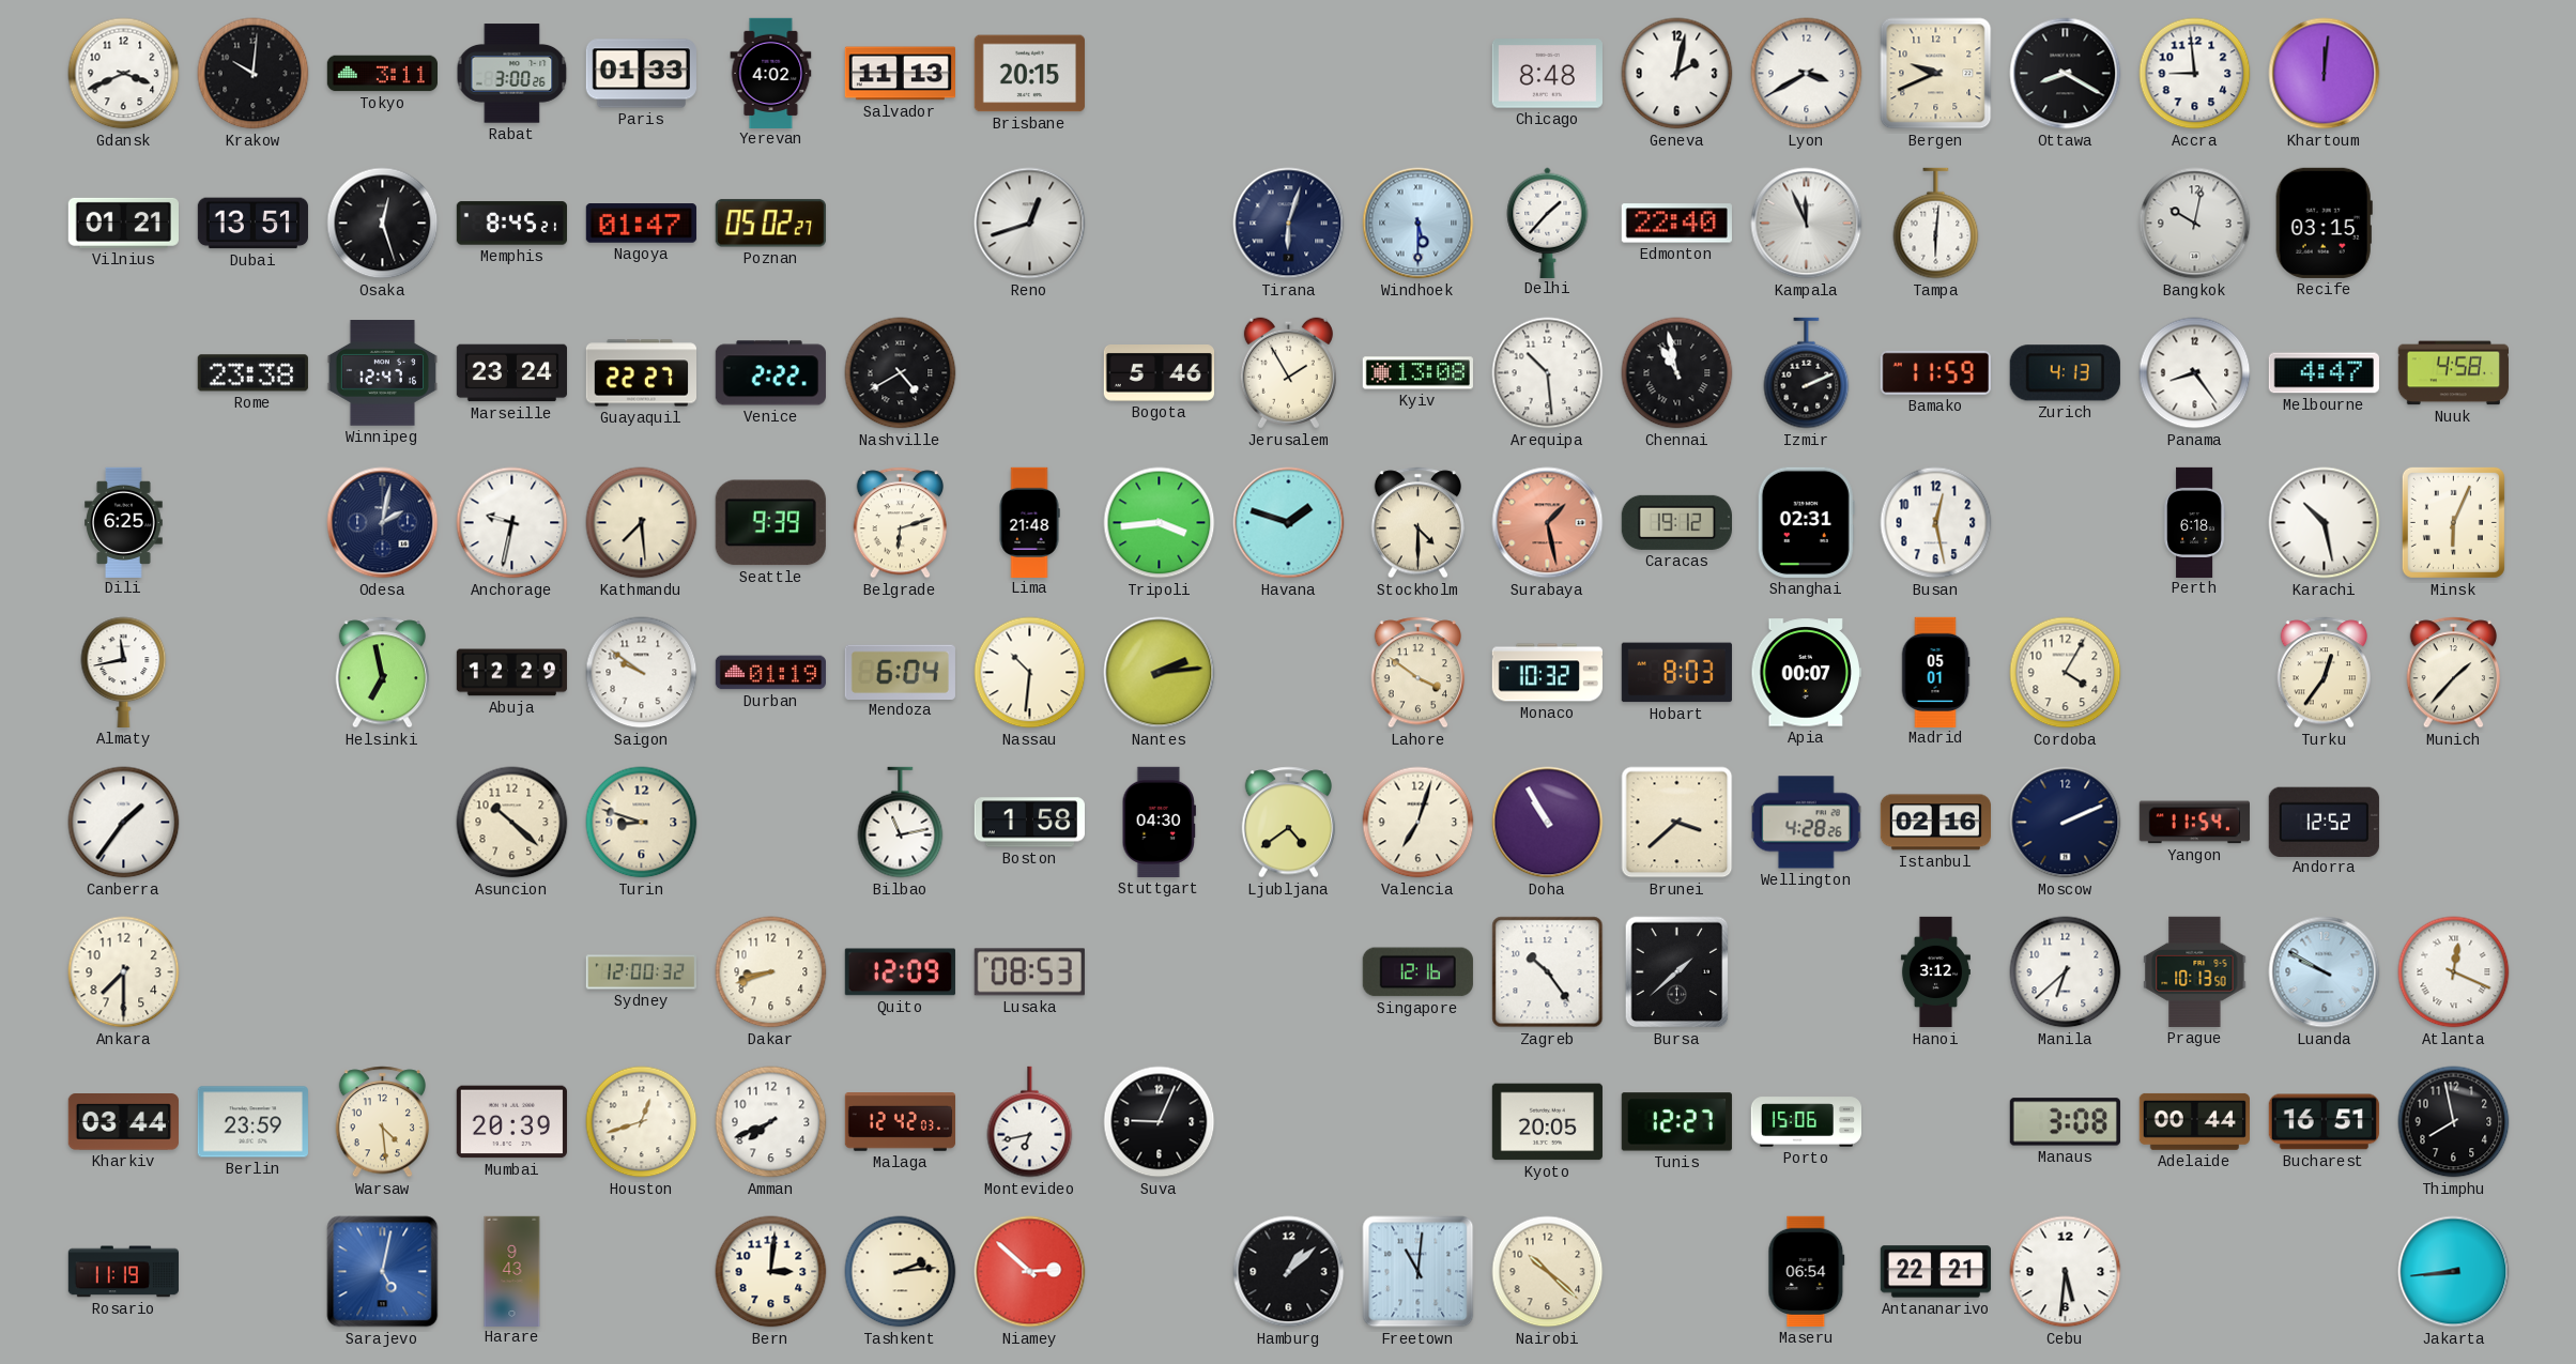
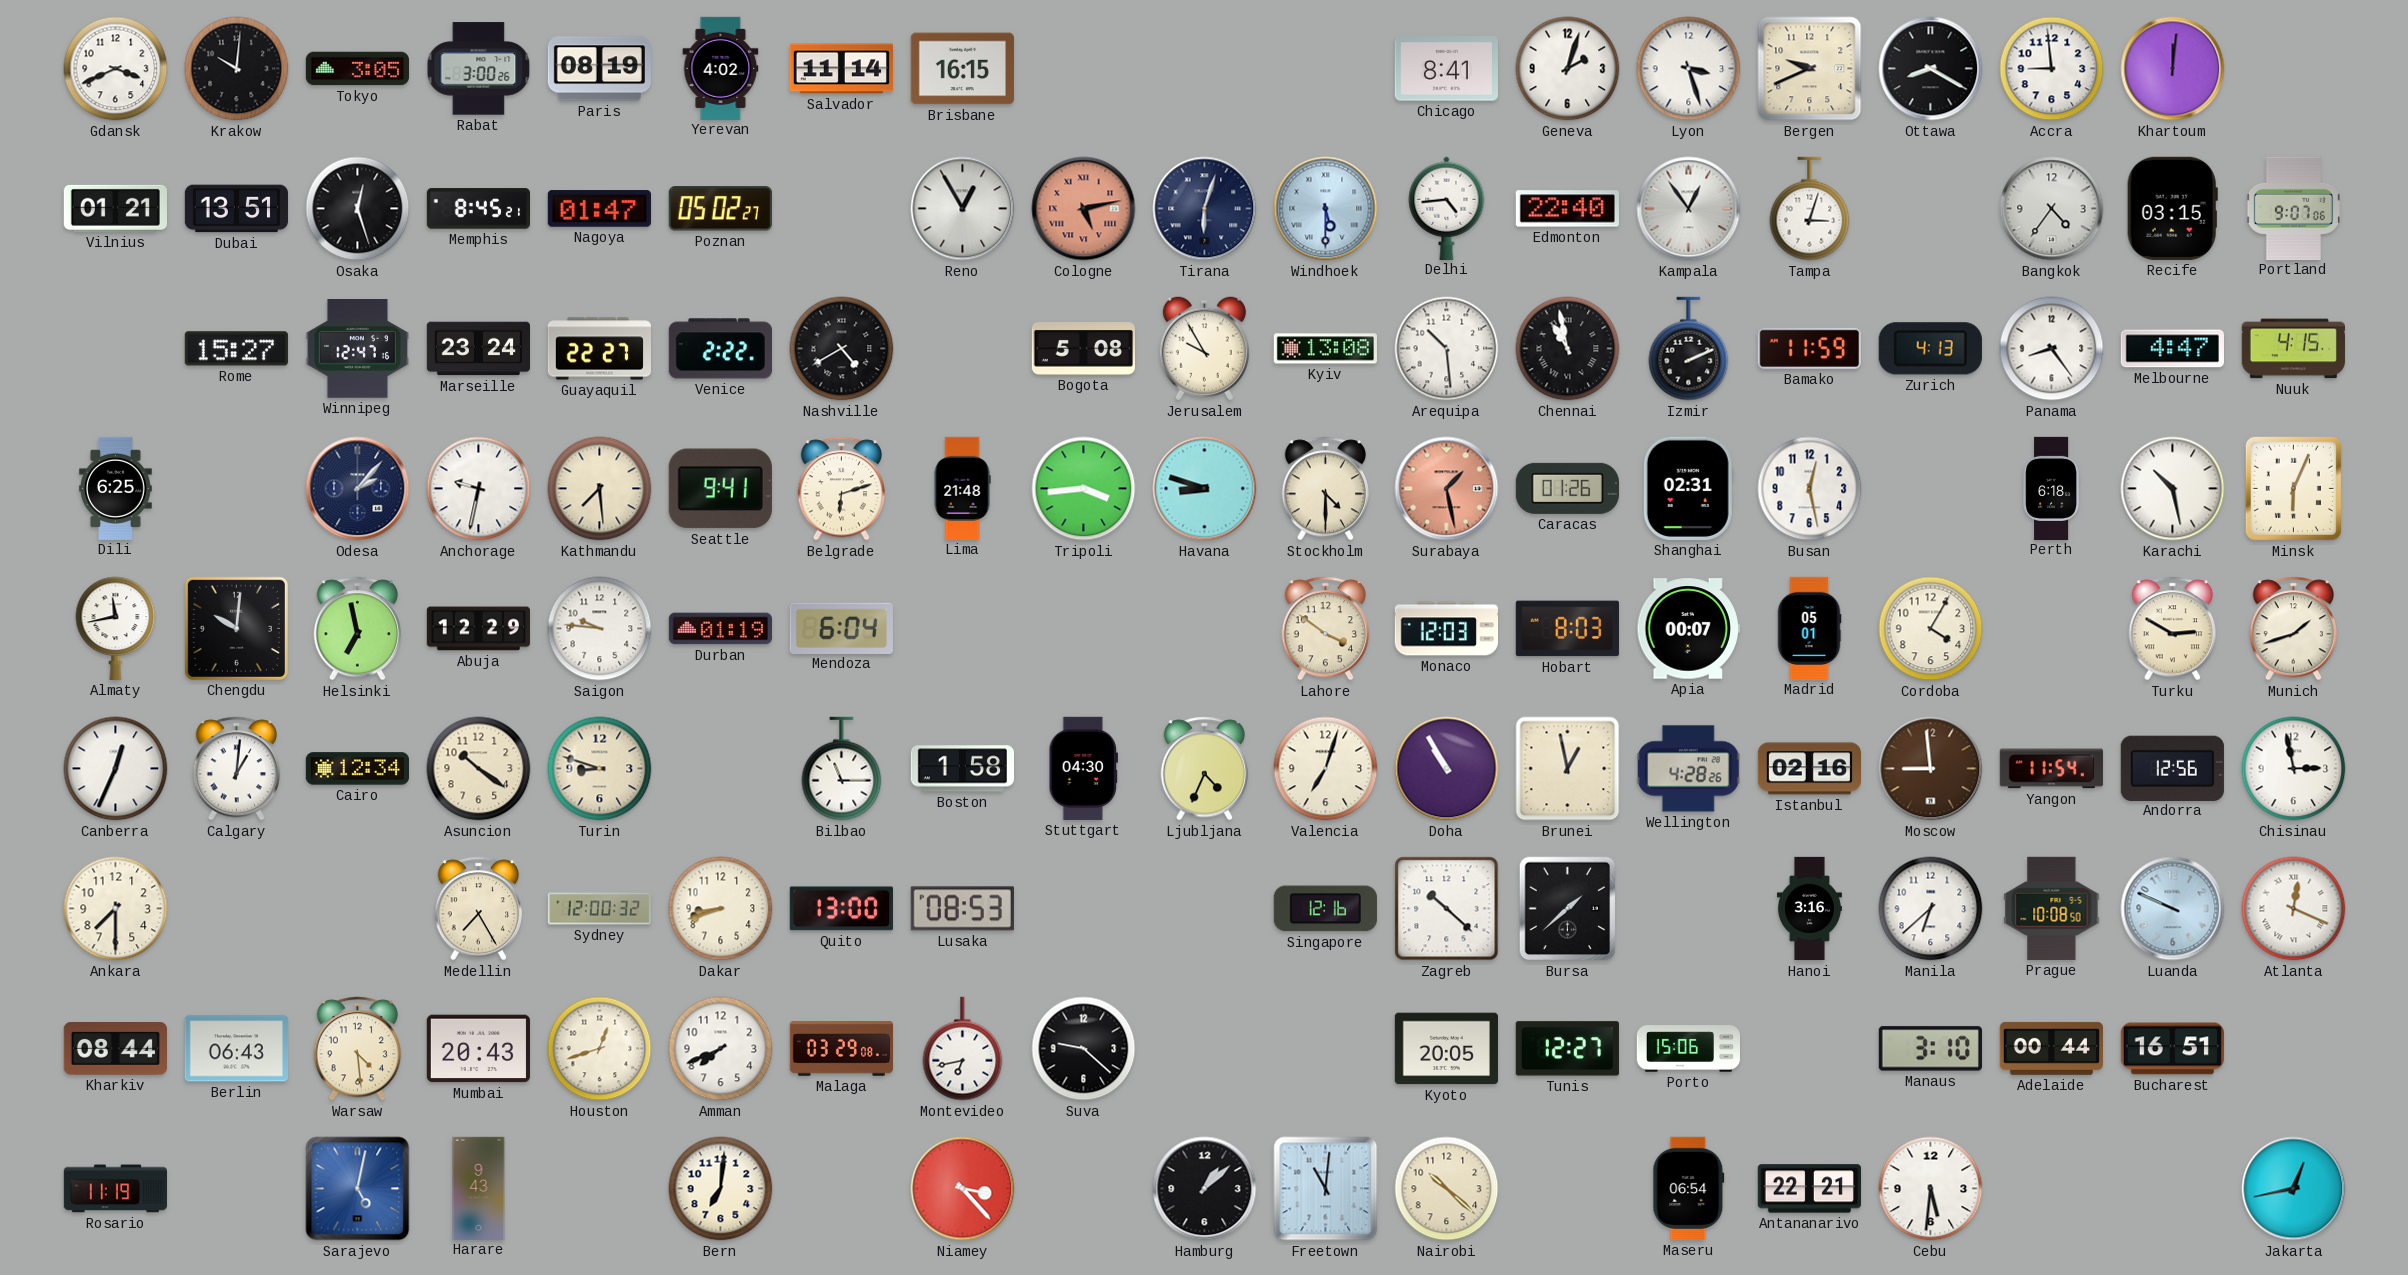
Tokyo: 3:11 -> 3:05
Paris: 01:33 -> 08:19
Salvador: 11:13 -> 11:14
Brisbane: 20:15 -> 16:15
Chicago: 8:48 -> 8:41
Geneva: 2:02 -> 2:03
Lyon: 3:40 -> 3:27
Reno: 12:42 -> 12:55
Cologne: none -> 5:13
Delhi: 1:37 -> 4:44
Kampala: 11:56 -> 12:54
Tampa: 6:01 -> 3:03
Bangkok: 10:02 -> 4:36
Portland: none -> 9:07
Rome: 23:38 -> 15:27
Bogota: 5:46 -> 5:08
Jerusalem: 1:55 -> 9:55
Nuuk: 4:58 -> 4:15
Odesa: 2:02 -> 2:07
Seattle: 9:39 -> 9:41
Havana: 1:48 -> 8:48
Caracas: 19:12 -> 01:26
Chengdu: none -> 10:01
Saigon: 9:51 -> 9:46
Nassau: 10:31 -> none
Nantes: 2:14 -> none
Monaco: 10:32 -> 12:03
Turku: 12:36 -> 2:50
Munich: 1:37 -> 1:42
Canberra: 1:36 -> 12:34
Calgary: none -> 1:01
Cairo: none -> 12:34
Asuncion: 10:22 -> 10:21
Bilbao: 11:13 -> 11:15
Ljubljana: 4:39 -> 4:34
Brunei: 3:38 -> 12:58
Moscow: 2:11 -> 8:59
Moscow dial: navy -> brown
Andorra: 12:52 -> 12:56
Chisinau: none -> 2:58
Medellin: none -> 7:25
Quito: 12:09 -> 13:00
Zagreb: 10:24 -> 10:22
Hanoi: 3:12 -> 3:16
Prague: 10:13 -> 10:08
Luanda: 9:50 -> 9:49
Kharkiv: 03:44 -> 08:44
Berlin: 23:59 -> 06:43
Mumbai: 20:39 -> 20:43
Malaga: 12:42 -> 03:29
Suva: 9:04 -> 9:22
Manaus: 3:08 -> 3:10
Thimphu: 7:58 -> none
Bern: 3:01 -> 7:01
Tashkent: 2:14 -> none
Niamey: 2:52 -> 3:23
Jakarta: 8:44 -> 12:43
